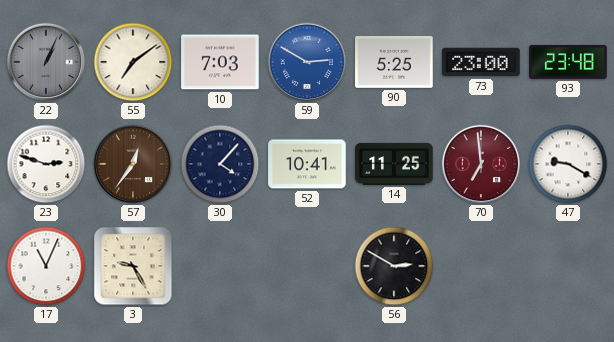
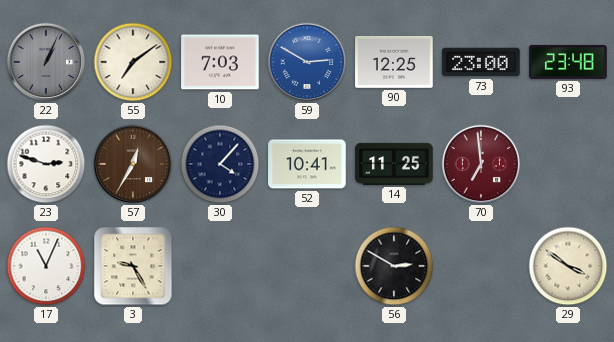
90: 5:25 -> 12:25
57: 12:36 -> 12:35
47: 9:20 -> none
29: none -> 3:51
